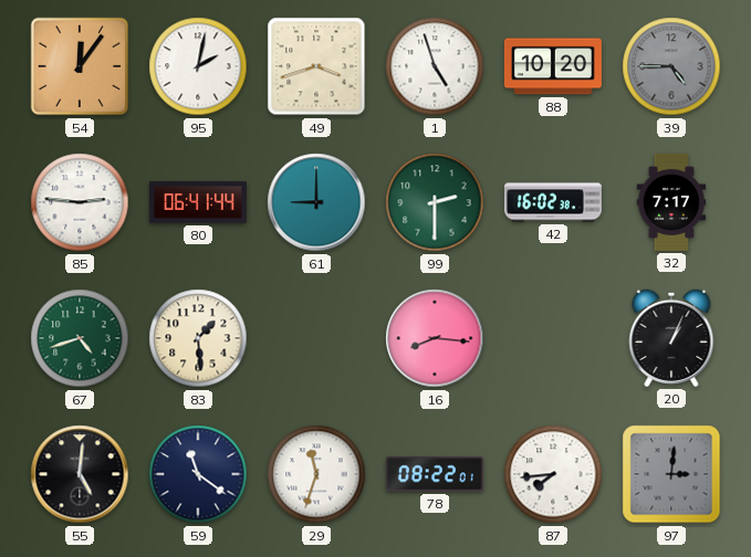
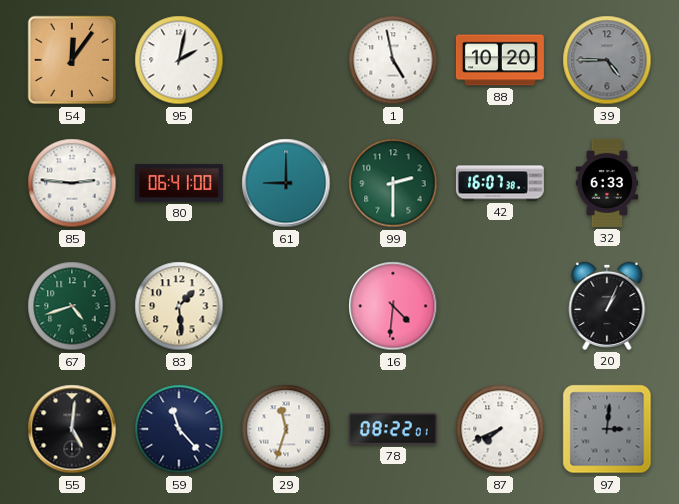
49: 3:42 -> none
1: 4:57 -> 4:58
80: 06:41:44 -> 06:41:00
42: 16:02 -> 16:07
32: 7:17 -> 6:33
16: 8:16 -> 4:31
59: 11:21 -> 11:23
87: 7:44 -> 7:41
